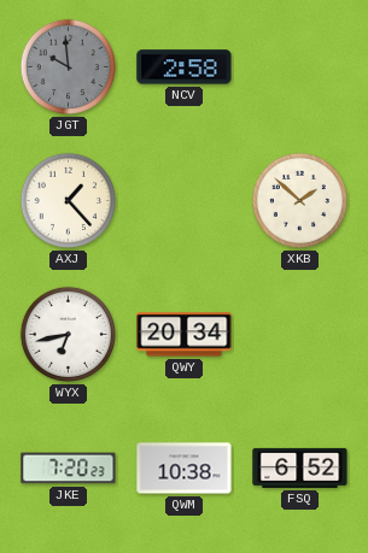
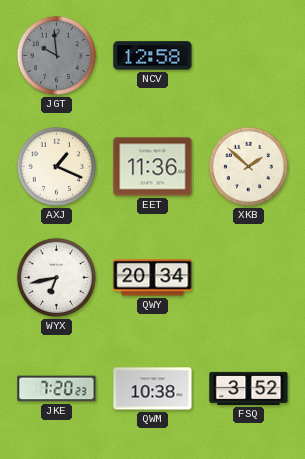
NCV: 2:58 -> 12:58
AXJ: 1:23 -> 1:19
EET: none -> 11:36
FSQ: 6:52 -> 3:52
